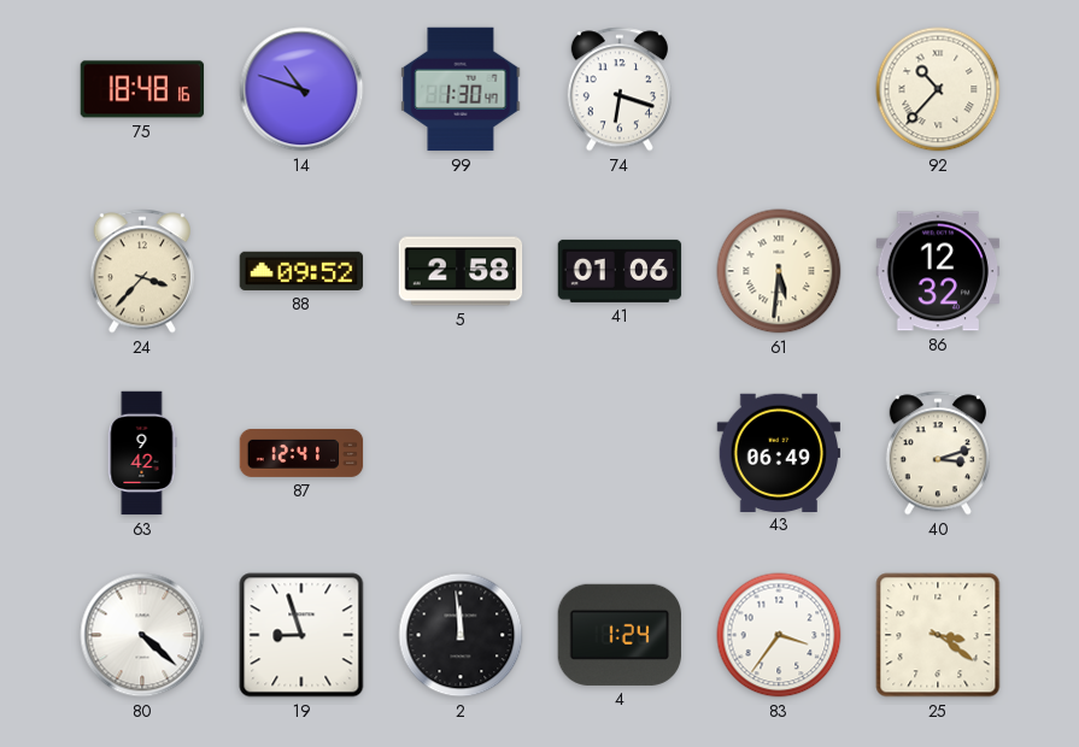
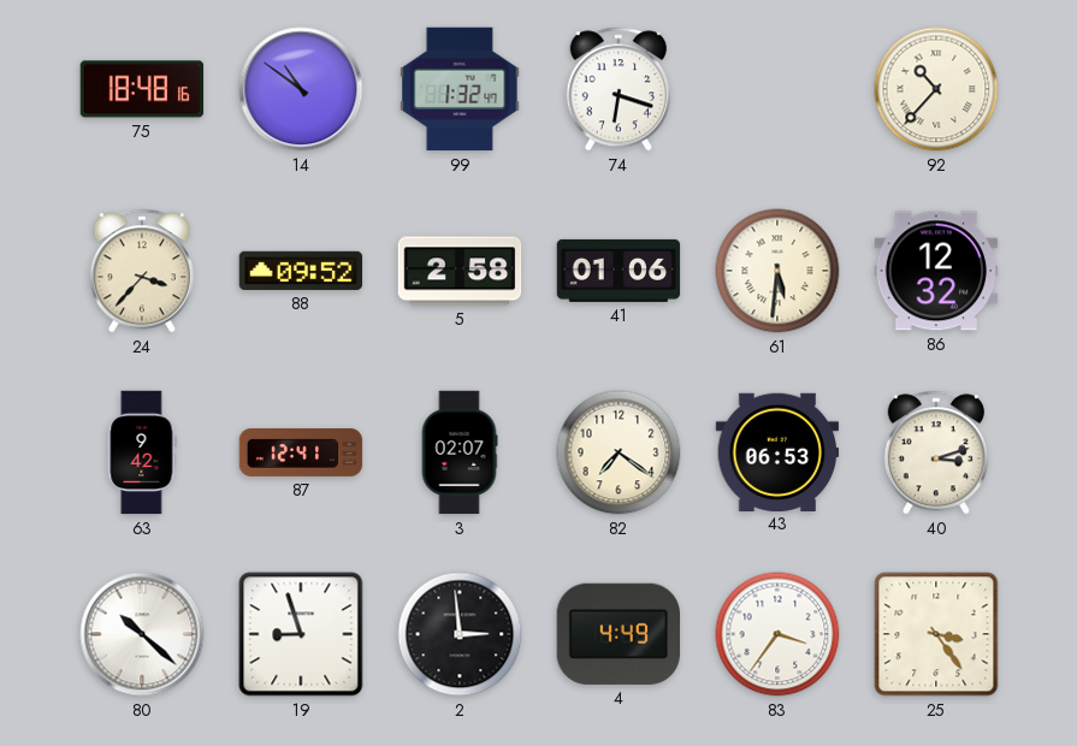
14: 10:48 -> 10:51
99: 1:30 -> 1:32
3: none -> 02:07
82: none -> 7:21
43: 06:49 -> 06:53
80: 4:22 -> 10:22
2: 11:59 -> 2:59
4: 1:24 -> 4:49
25: 3:21 -> 3:24
